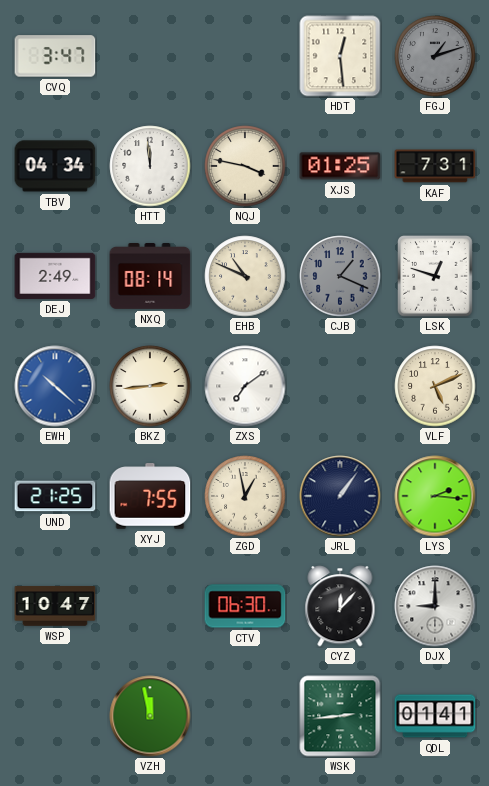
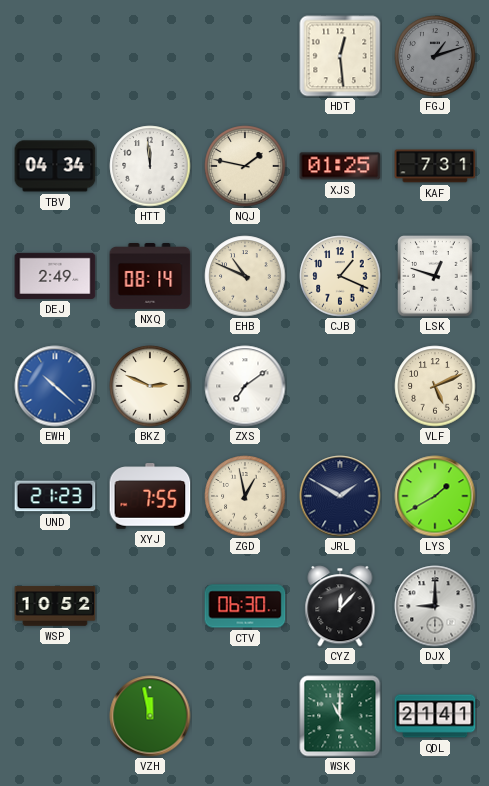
CVQ: 3:47 -> none
NQJ: 3:47 -> 1:47
CJB dial: grey -> cream
BKZ: 2:44 -> 2:49
UND: 21:25 -> 21:23
JRL: 1:06 -> 1:50
LYS: 2:16 -> 1:40
WSP: 10:47 -> 10:52
WSK: 2:44 -> 11:00
QDL: 01:41 -> 21:41
